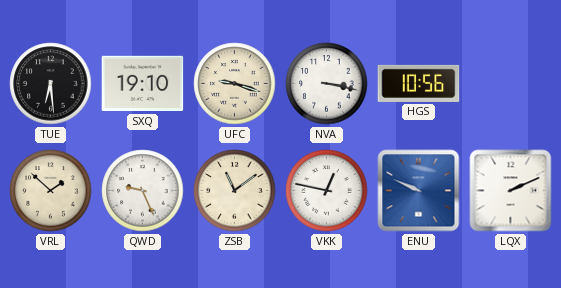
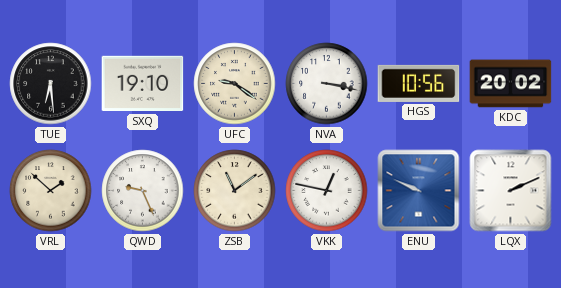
UFC: 9:18 -> 9:21
KDC: none -> 20:02
